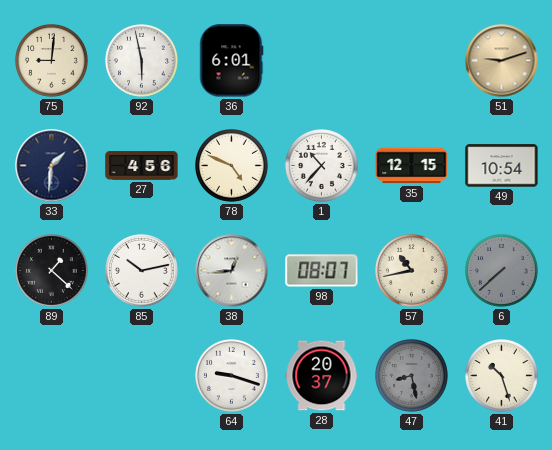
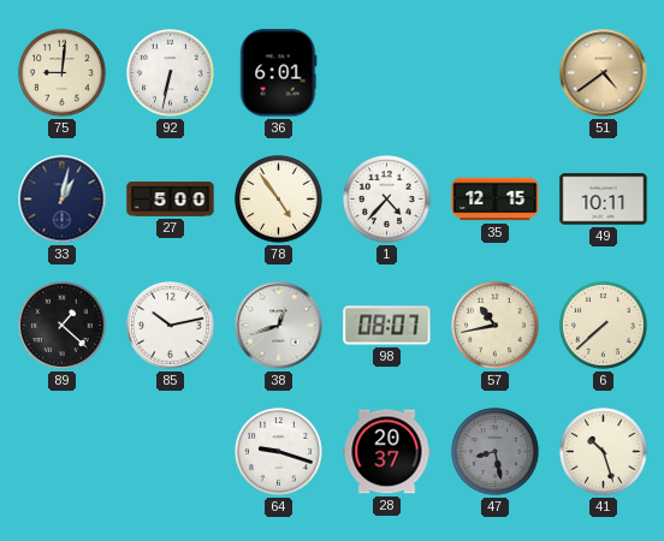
92: 5:58 -> 6:32
51: 9:12 -> 4:39
33: 1:31 -> 1:02
27: 4:56 -> 5:00
78: 4:49 -> 4:54
1: 10:37 -> 4:37
49: 10:54 -> 10:11
38: 12:44 -> 12:42
6 dial: grey -> cream
